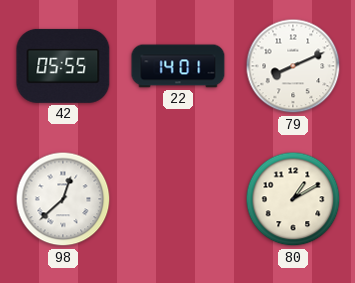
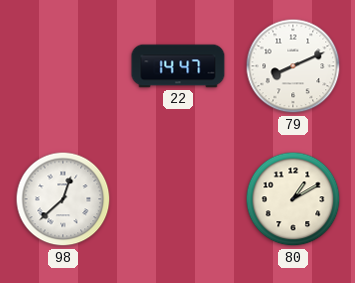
42: 05:55 -> none
22: 14:01 -> 14:47
